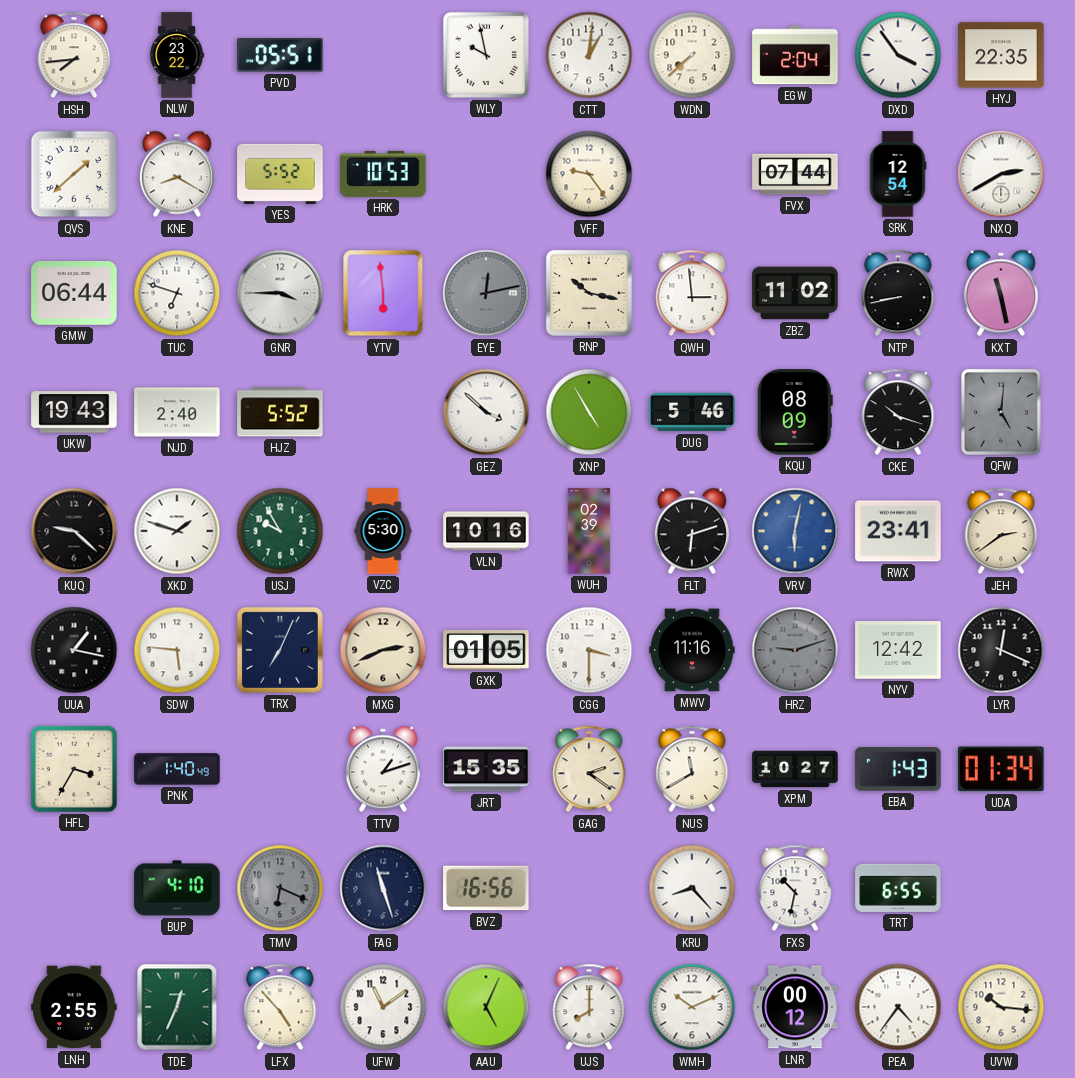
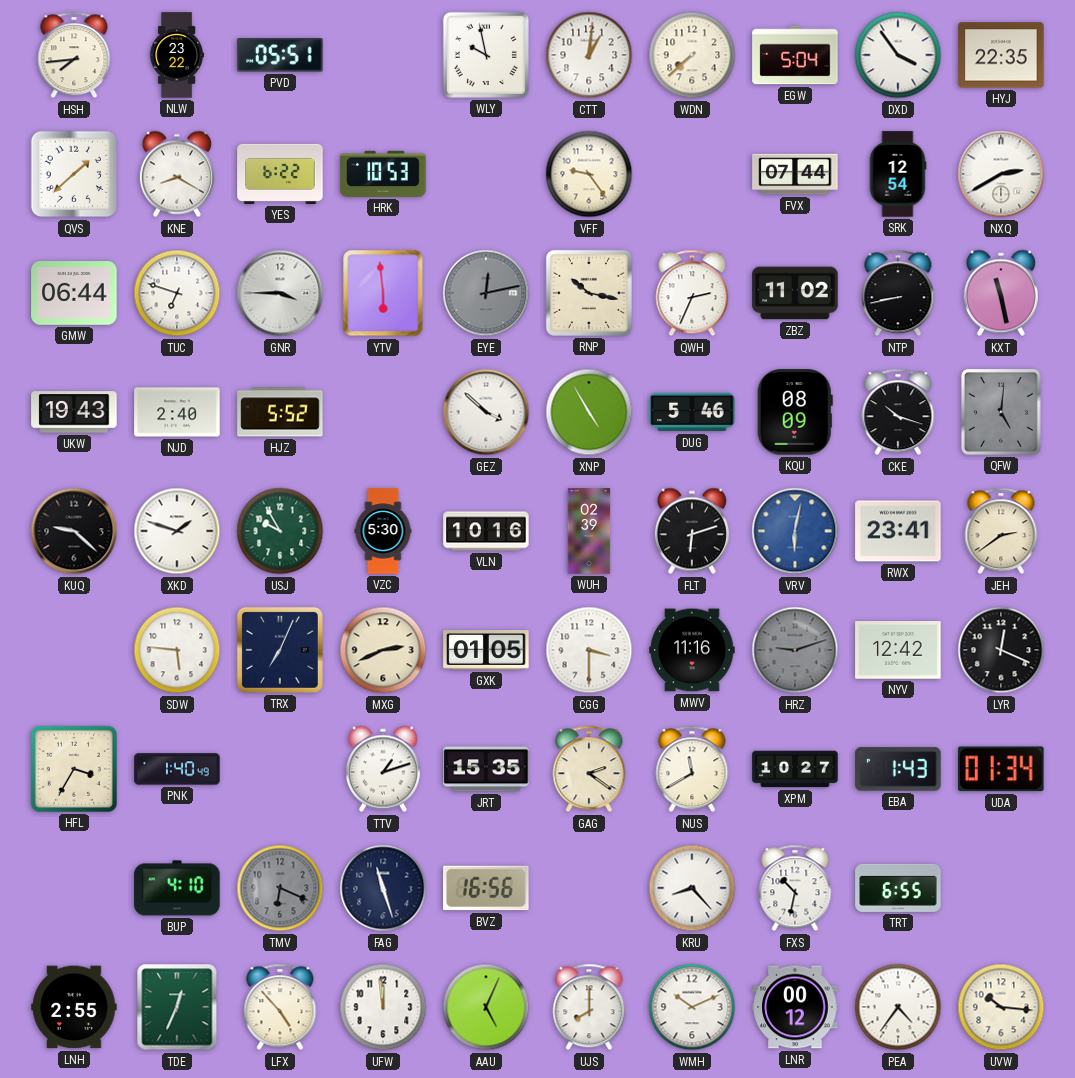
EGW: 2:04 -> 5:04
YES: 5:52 -> 6:22
QWH: 2:59 -> 2:34
UUA: 1:17 -> none
UFW: 11:09 -> 11:59
